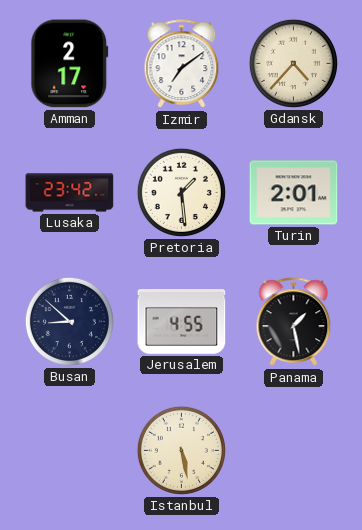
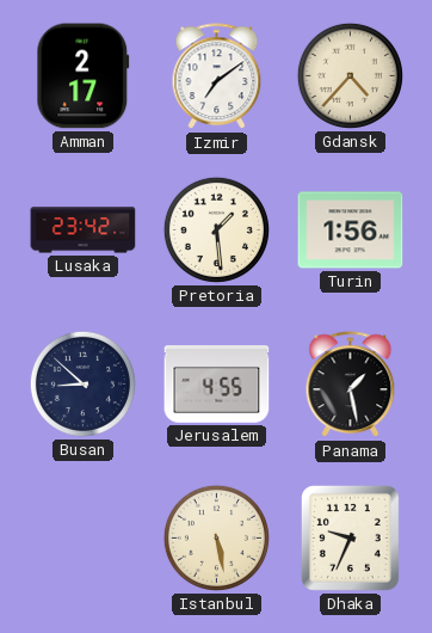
Turin: 2:01 -> 1:56
Dhaka: none -> 9:34
